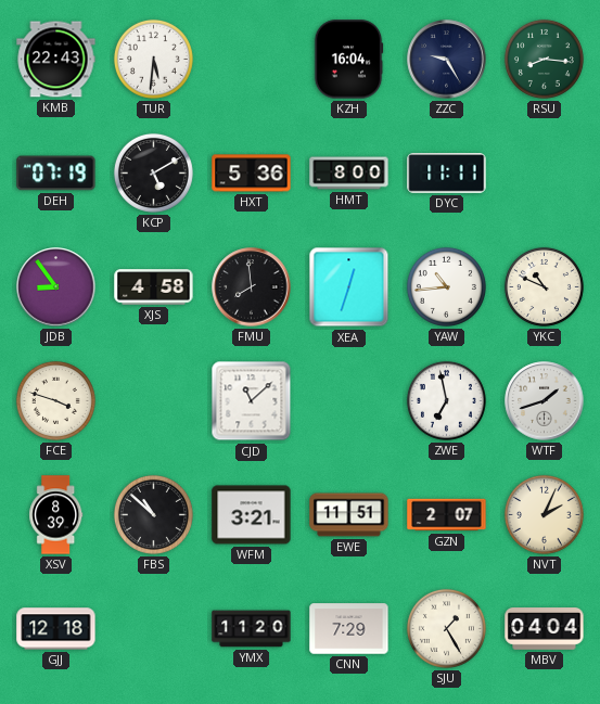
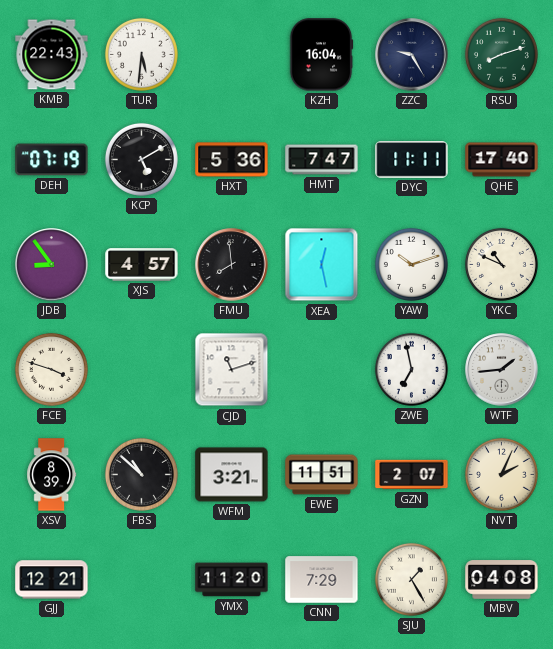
RSU: 8:16 -> 8:12
HMT: 8:00 -> 7:47
QHE: none -> 17:40
XJS: 4:58 -> 4:57
XEA: 12:33 -> 12:28
YAW: 10:44 -> 10:12
CJD: 11:08 -> 11:12
WTF: 1:42 -> 1:44
GJJ: 12:18 -> 12:21
MBV: 04:04 -> 04:08
